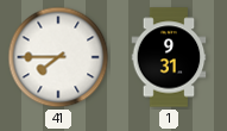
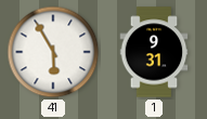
41: 7:45 -> 5:55
